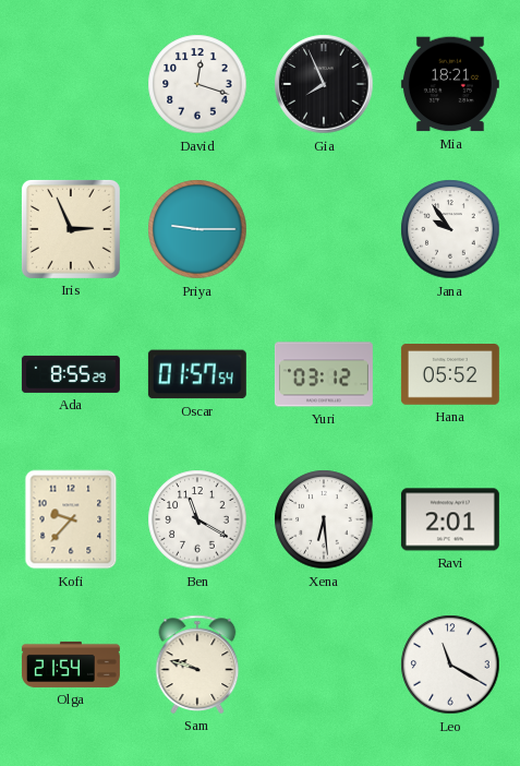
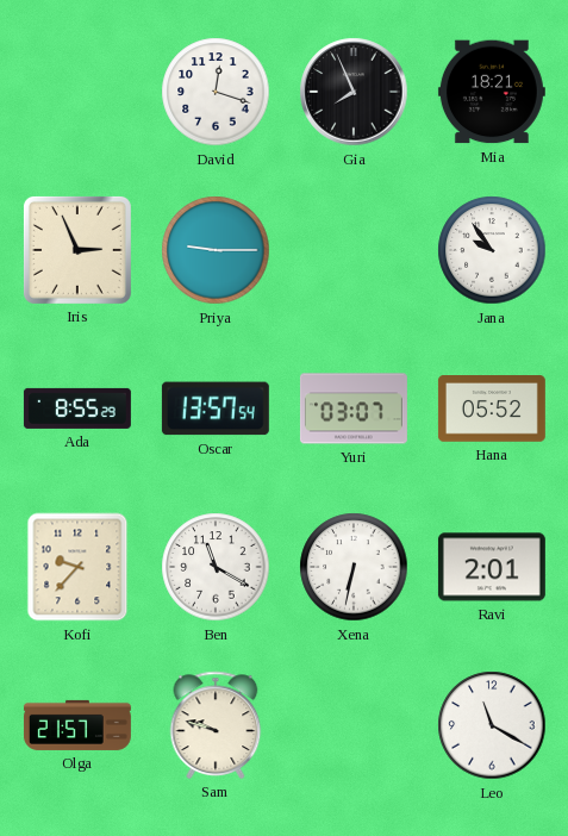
Oscar: 01:57 -> 13:57
Yuri: 03:12 -> 03:07
Xena: 6:29 -> 6:32
Olga: 21:54 -> 21:57
